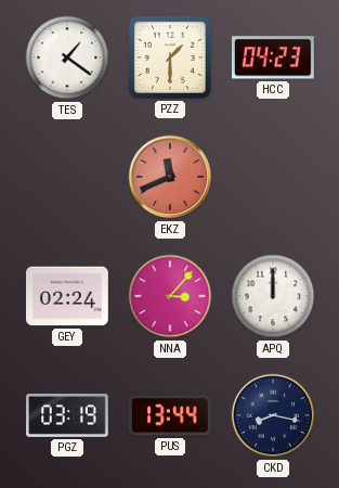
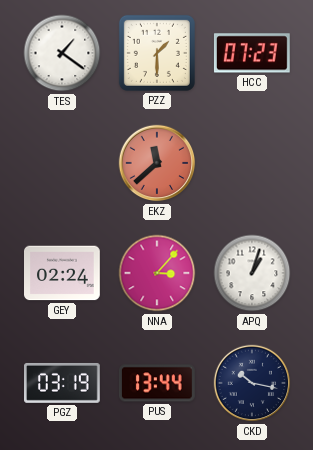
HCC: 04:23 -> 07:23
EKZ: 11:41 -> 11:38
APQ: 12:00 -> 1:03
CKD: 8:17 -> 10:17
